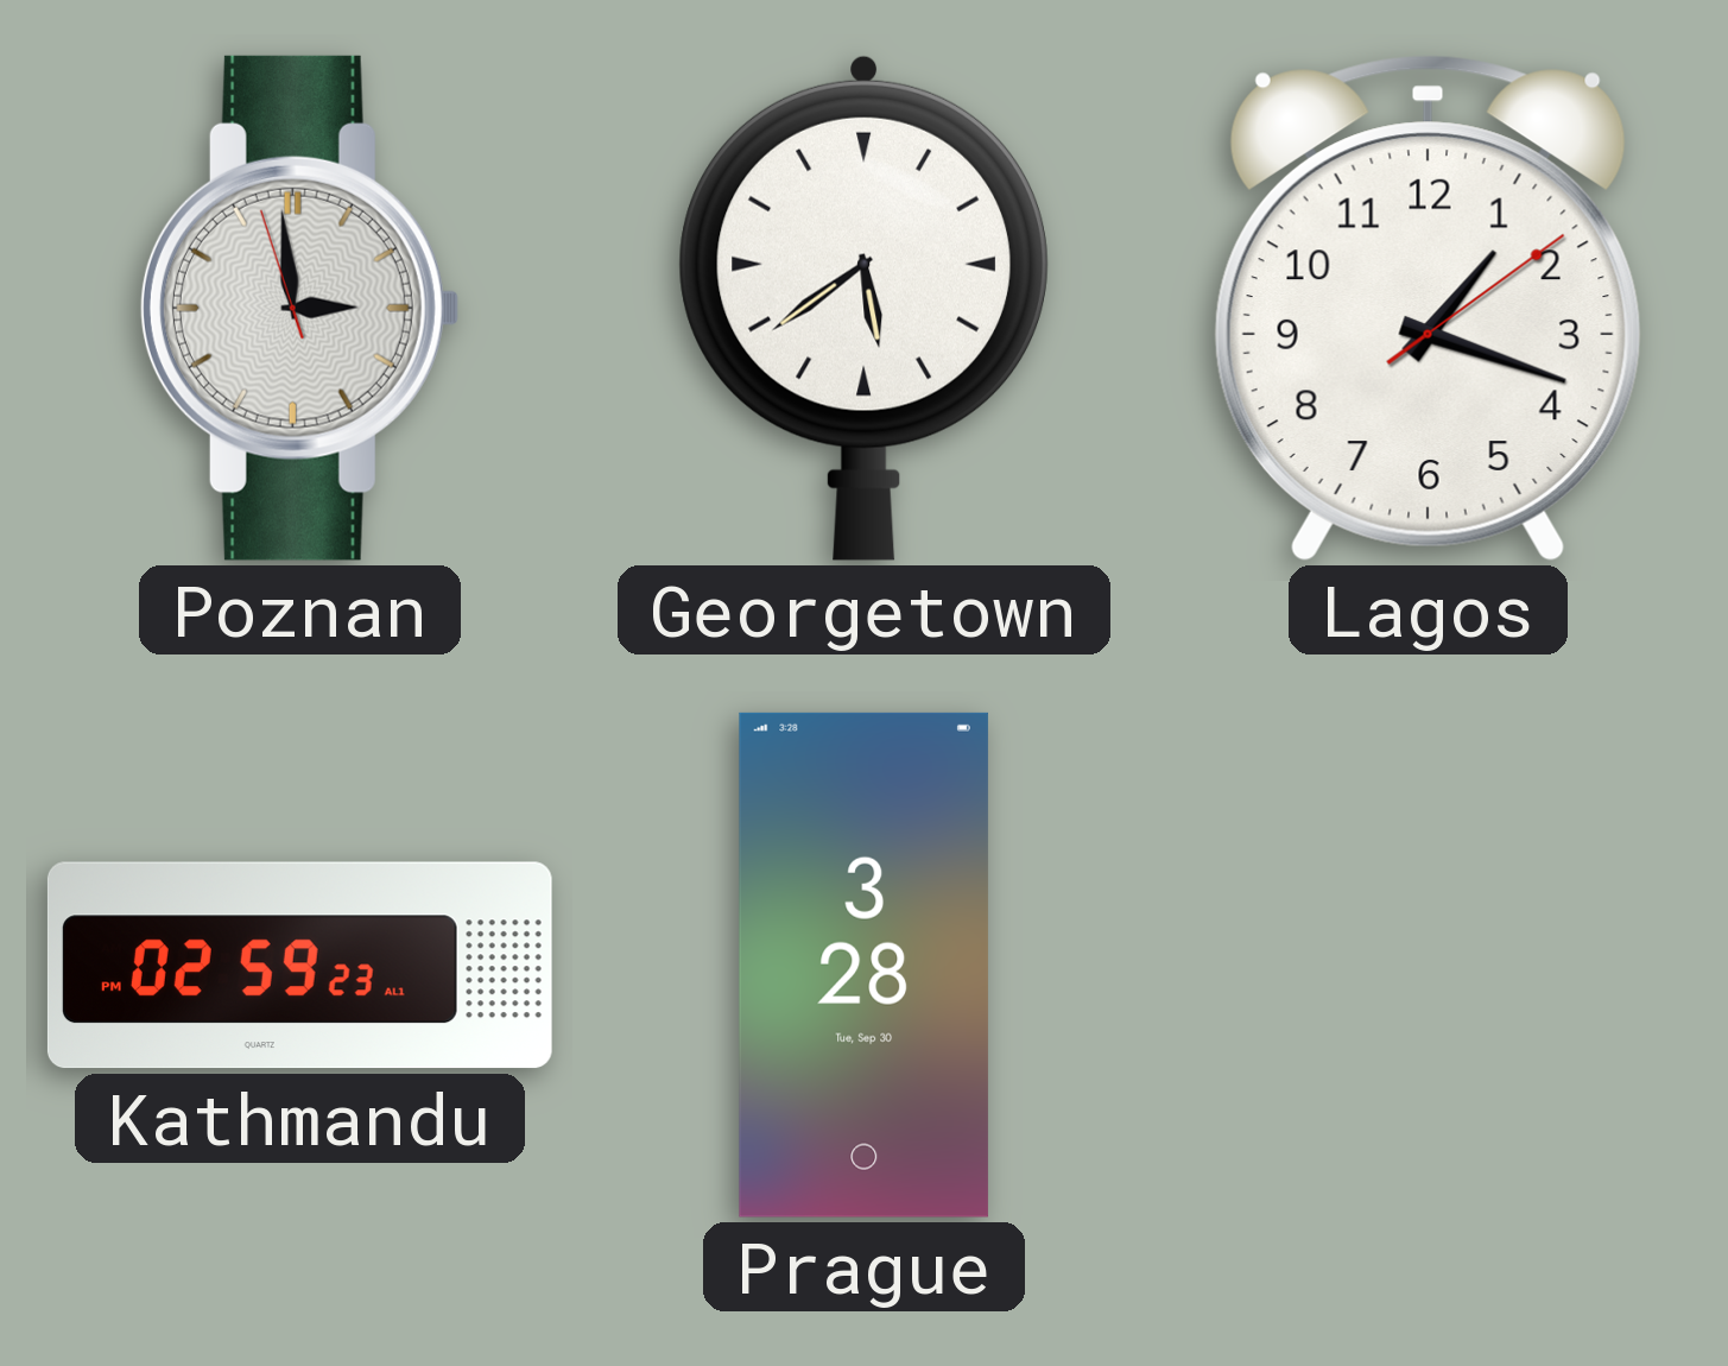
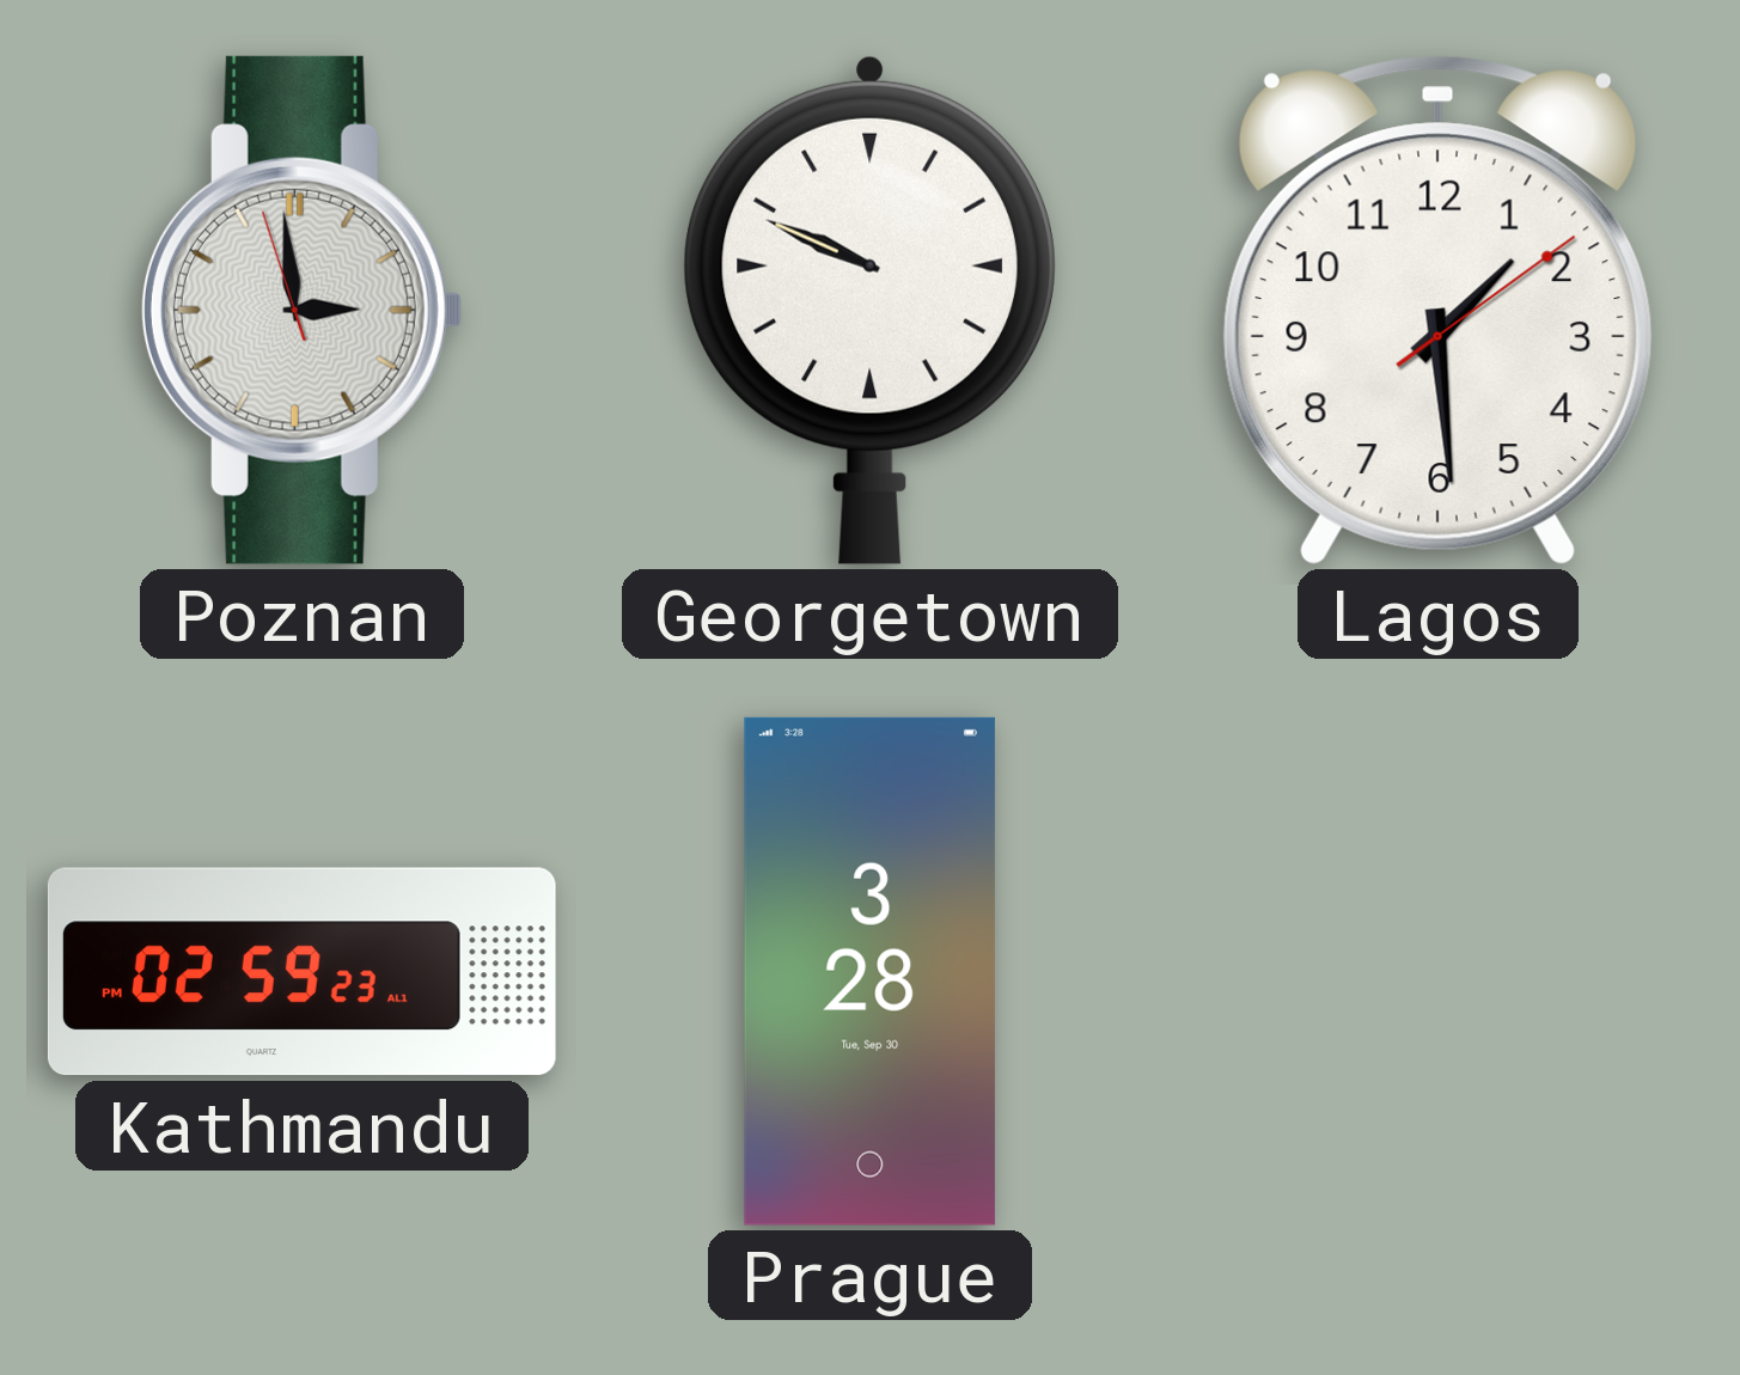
Georgetown: 5:39 -> 9:49
Lagos: 1:18 -> 1:29
